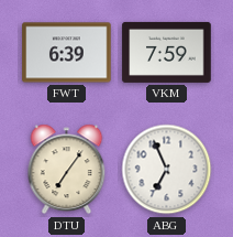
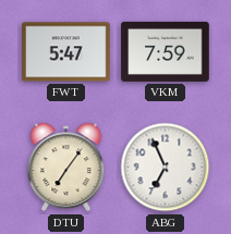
FWT: 6:39 -> 5:47
